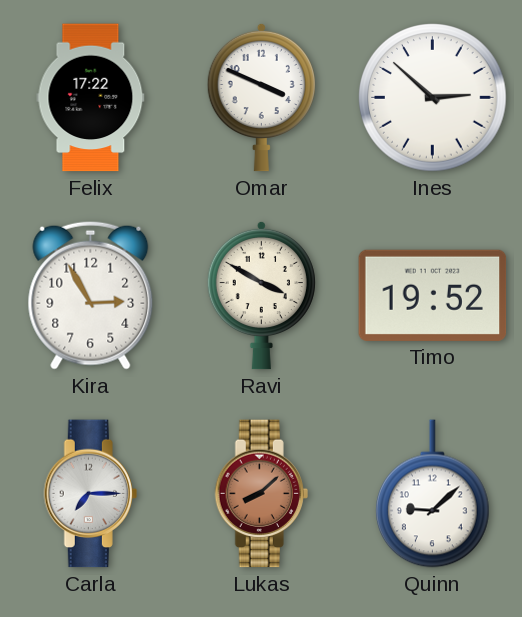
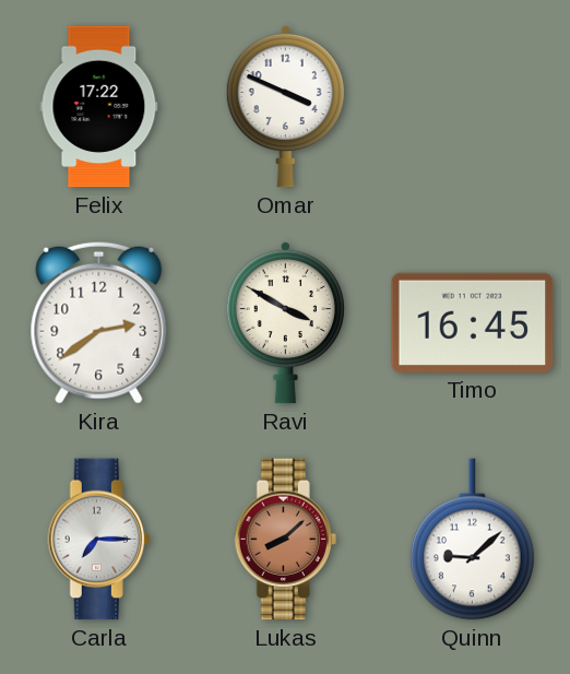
Ines: 2:52 -> none
Kira: 2:55 -> 2:39
Timo: 19:52 -> 16:45
